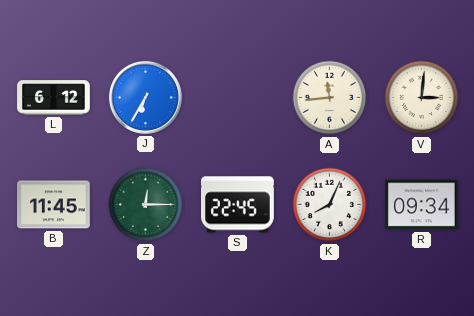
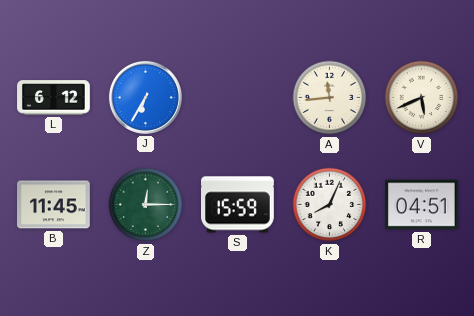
V: 3:01 -> 5:41
S: 22:45 -> 15:59
R: 09:34 -> 04:51
